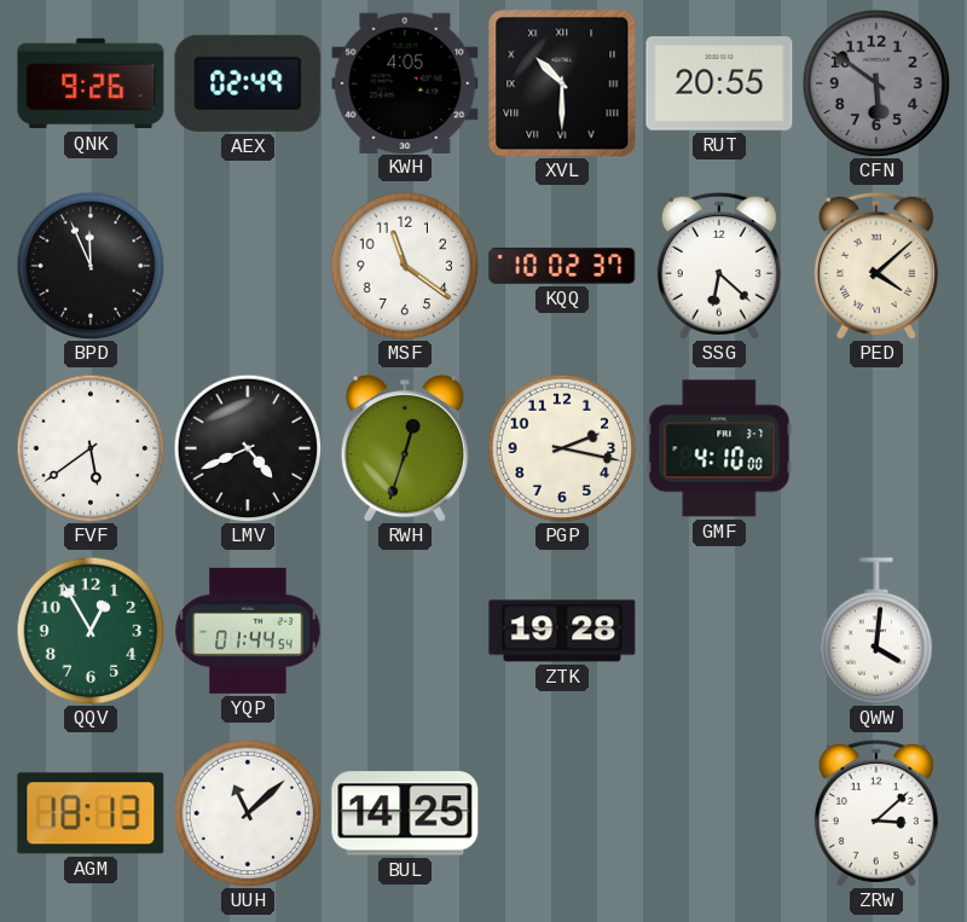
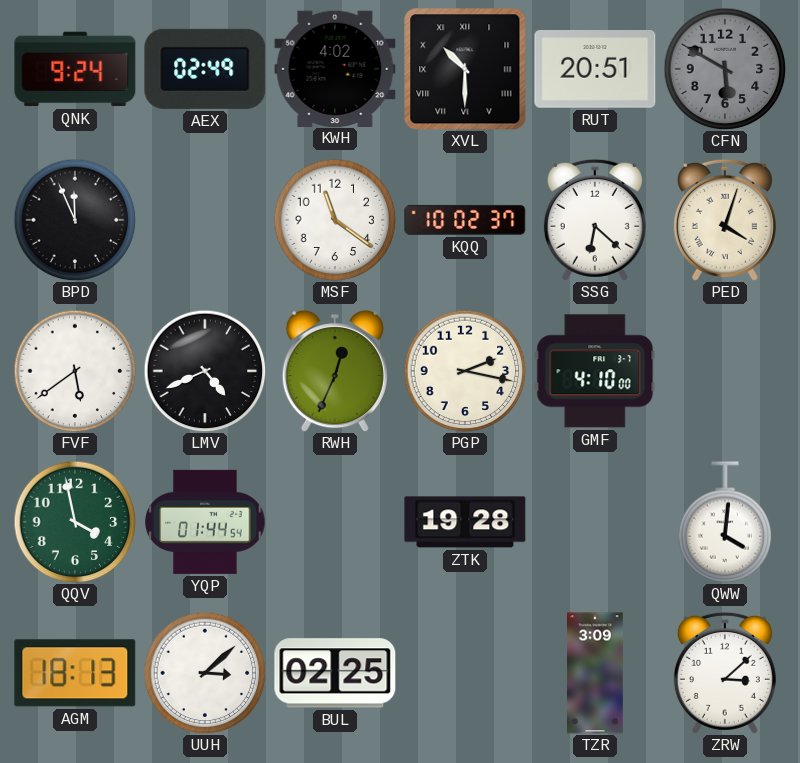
QNK: 9:26 -> 9:24
KWH: 4:05 -> 4:02
RUT: 20:55 -> 20:51
CFN: 5:51 -> 5:50
PED: 4:08 -> 4:03
RWH: 12:33 -> 12:34
QQV: 12:55 -> 3:58
UUH: 11:08 -> 3:08
BUL: 14:25 -> 02:25
TZR: none -> 3:09
